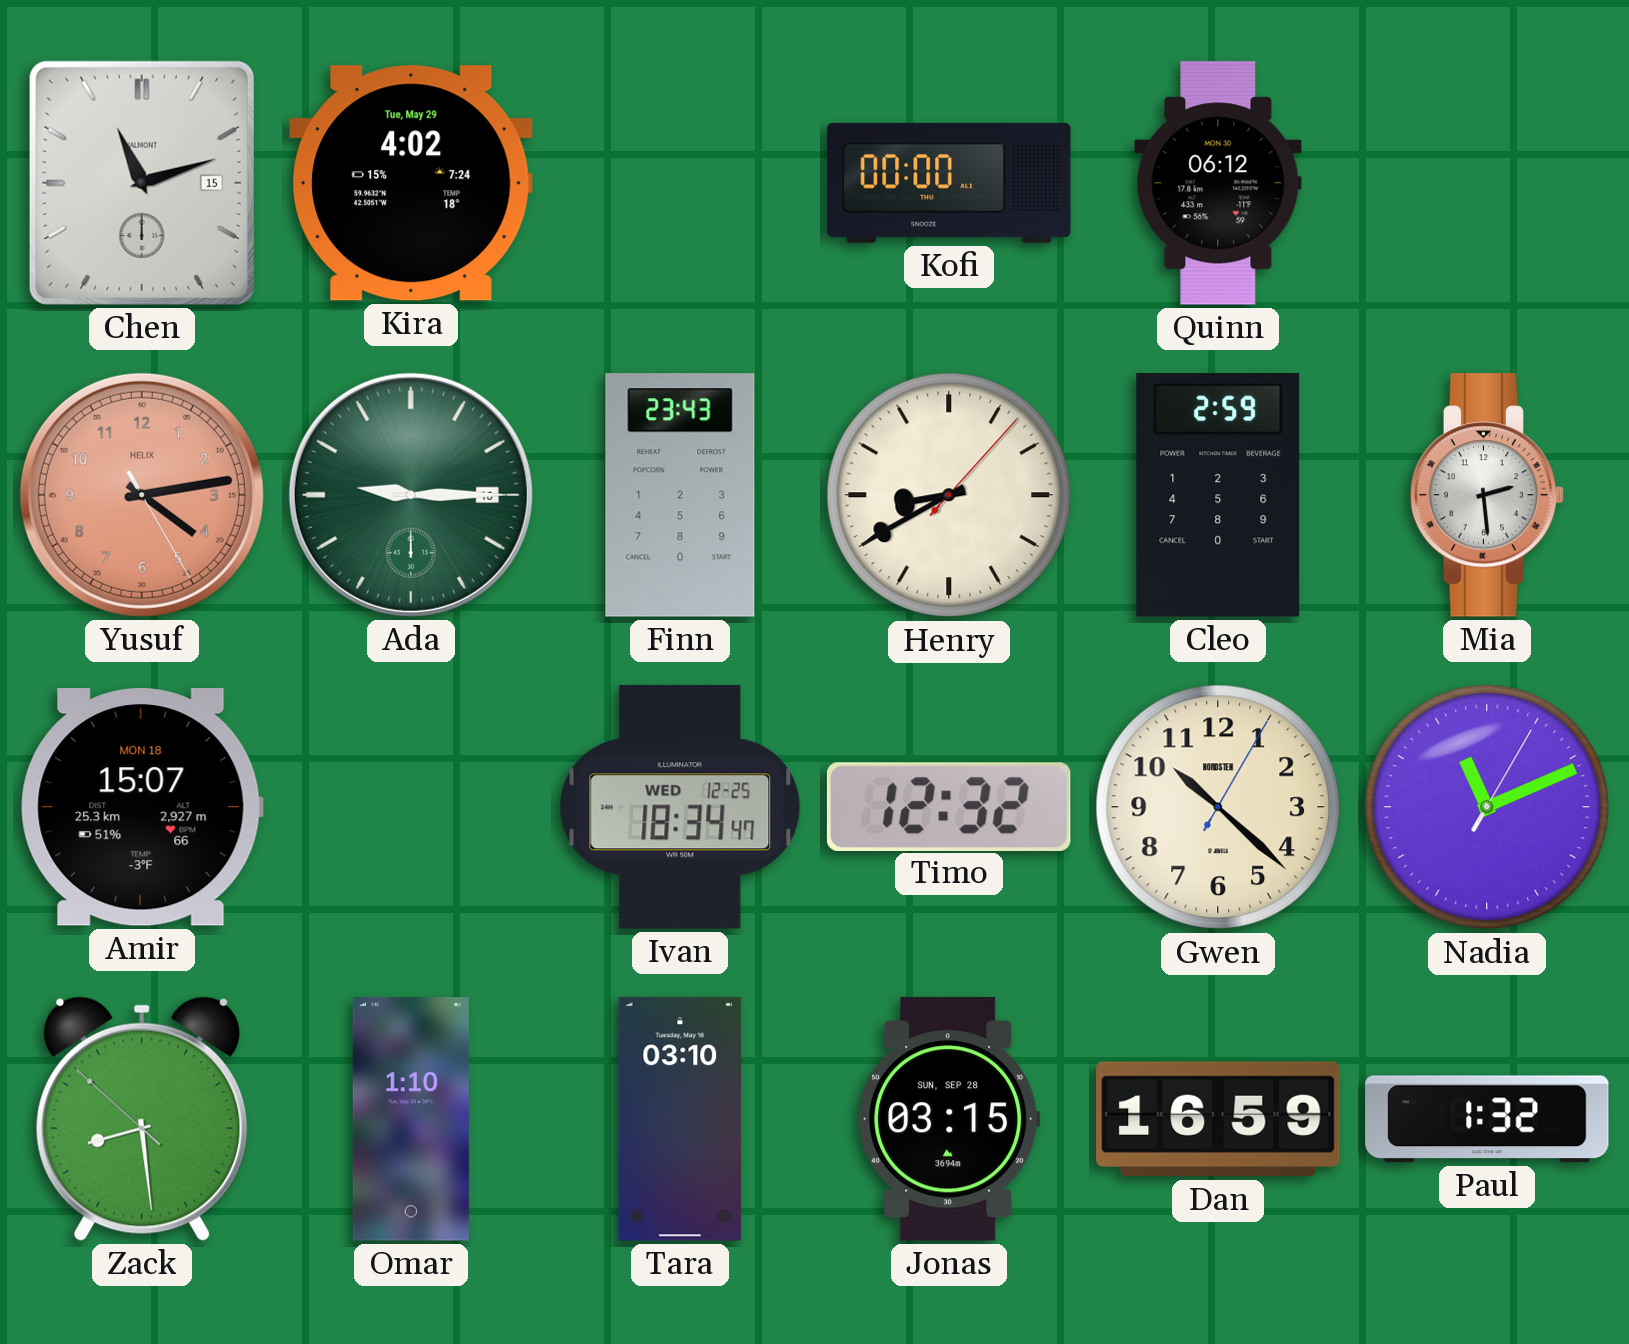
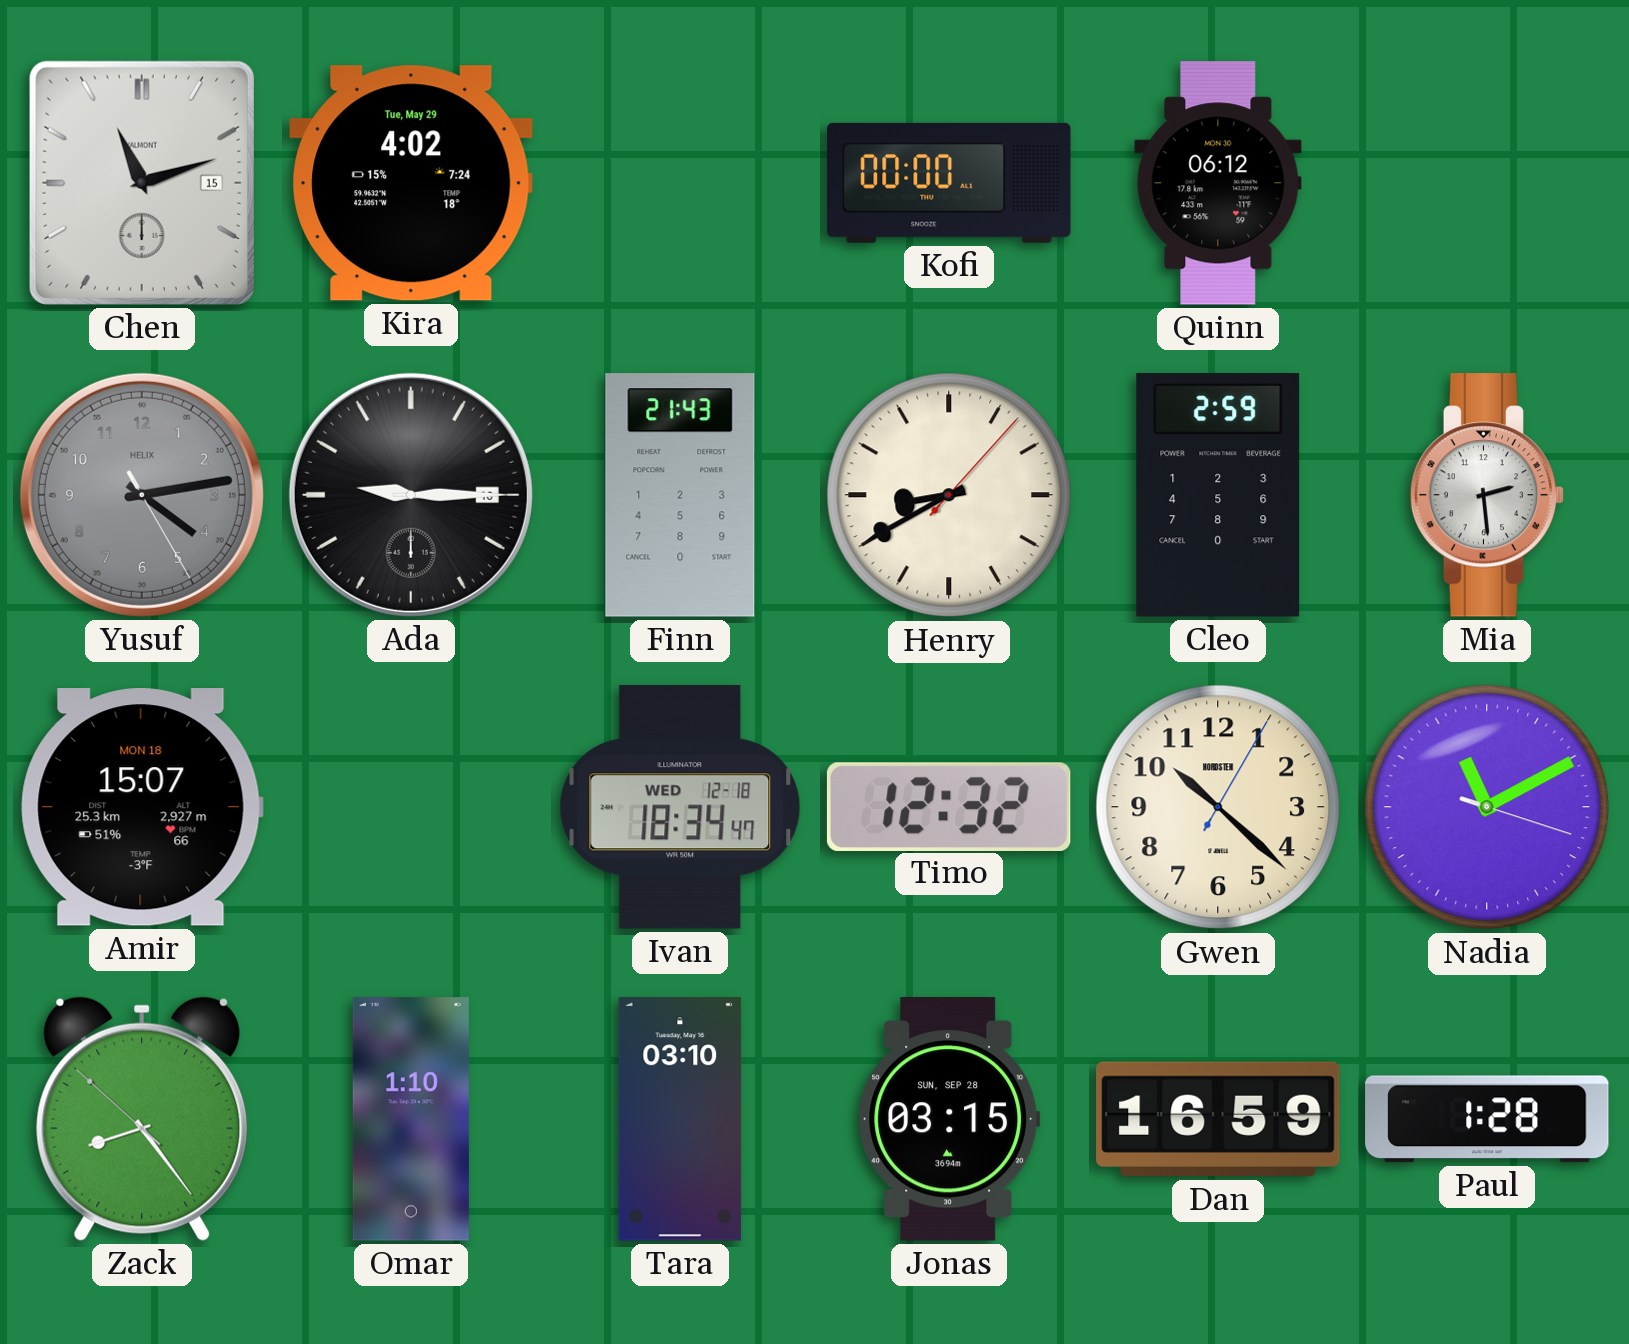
Yusuf dial: salmon -> grey
Ada dial: green -> black
Finn: 23:43 -> 21:43
Ivan date: WED 12-25 -> WED 12-18
Nadia: 11:11 -> 11:10
Zack: 8:28 -> 8:23
Paul: 1:32 -> 1:28
